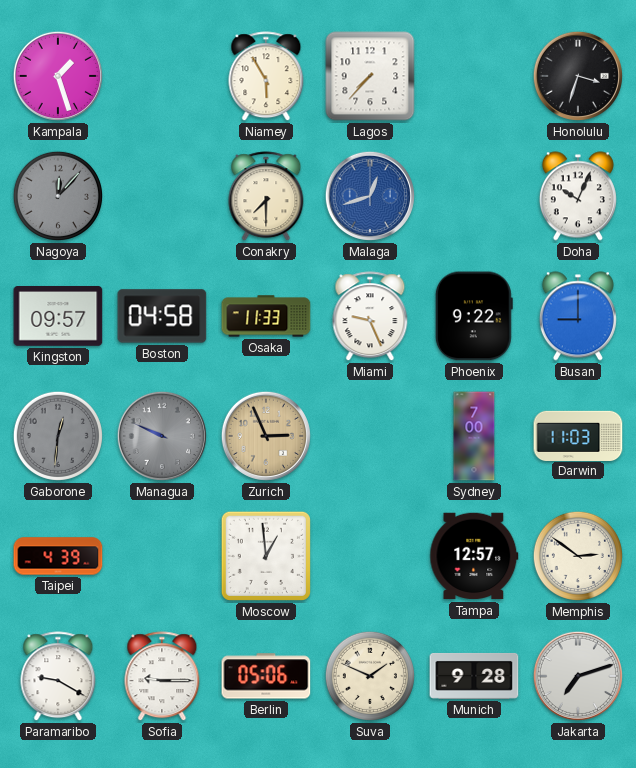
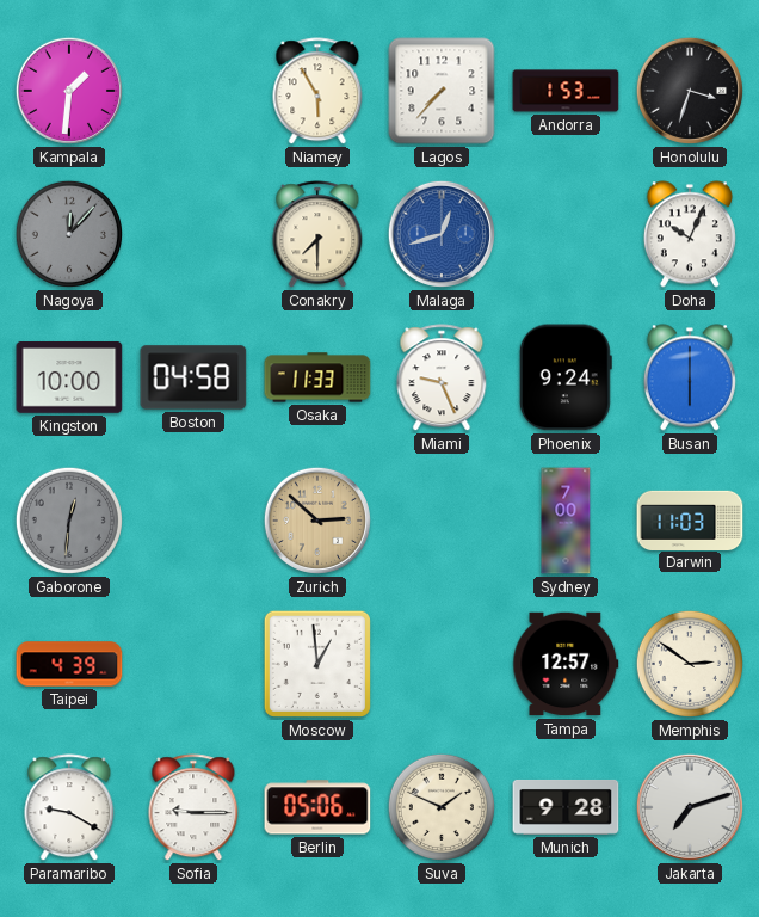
Kampala: 1:27 -> 1:31
Andorra: none -> 1:53
Kingston: 09:57 -> 10:00
Phoenix: 9:22 -> 9:24
Busan: 9:00 -> 6:00
Managua: 9:49 -> none
Zurich: 2:56 -> 2:52
